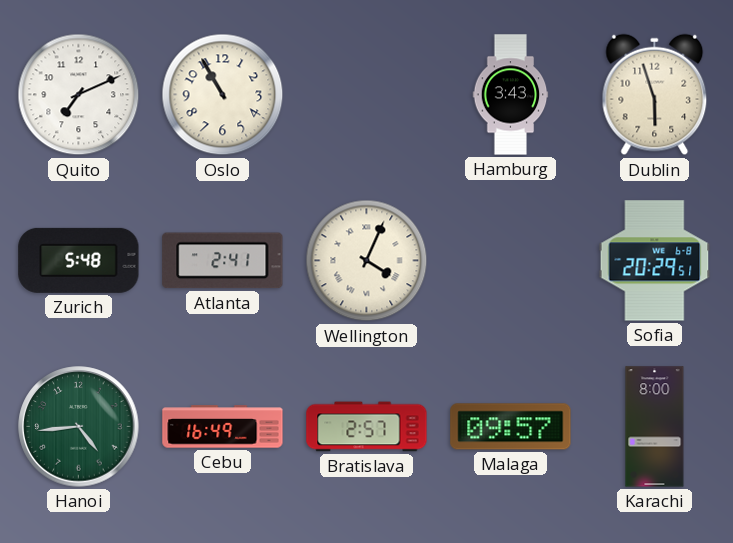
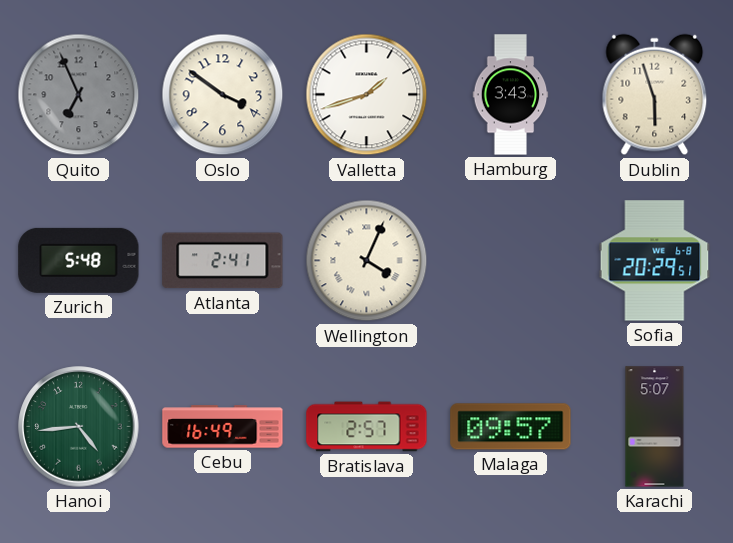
Quito: 7:11 -> 6:56
Quito dial: white -> grey
Oslo: 10:55 -> 3:51
Valletta: none -> 1:42
Karachi: 8:00 -> 5:07
